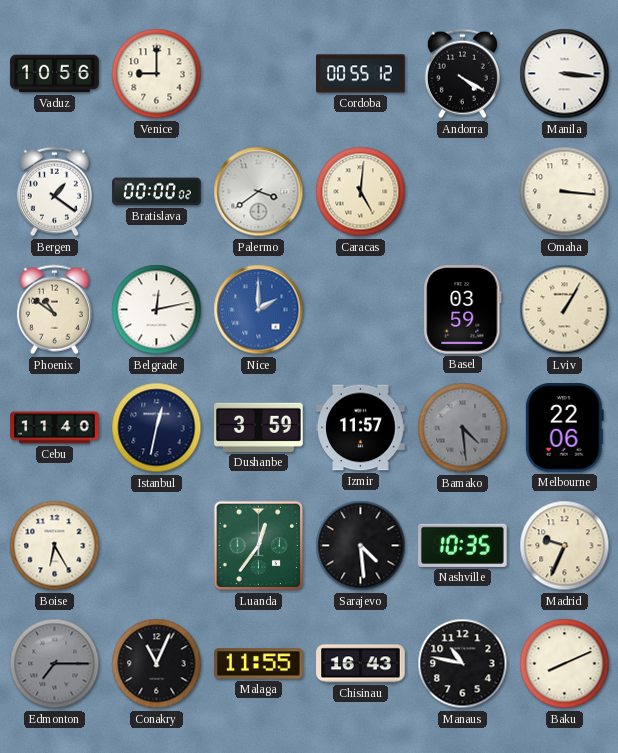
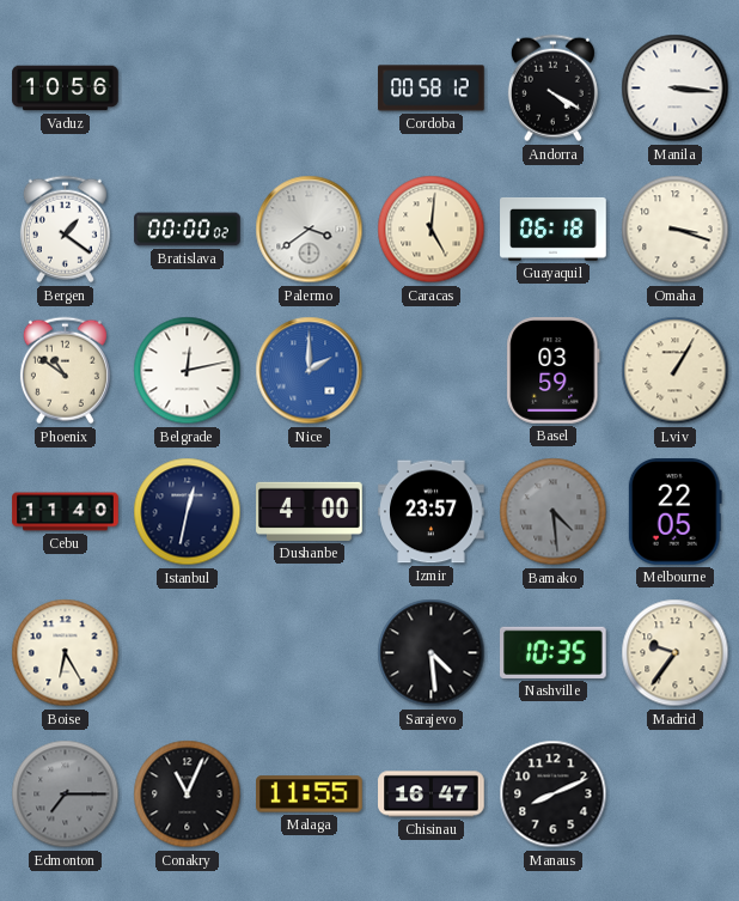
Venice: 9:00 -> none
Cordoba: 00:55 -> 00:58
Guayaquil: none -> 06:18
Omaha: 3:16 -> 3:18
Dushanbe: 3:59 -> 4:00
Izmir: 11:57 -> 23:57
Melbourne: 22:06 -> 22:05
Luanda: 12:36 -> none
Madrid: 9:34 -> 9:36
Chisinau: 16:43 -> 16:47
Manaus: 10:47 -> 8:11
Baku: 8:11 -> none
